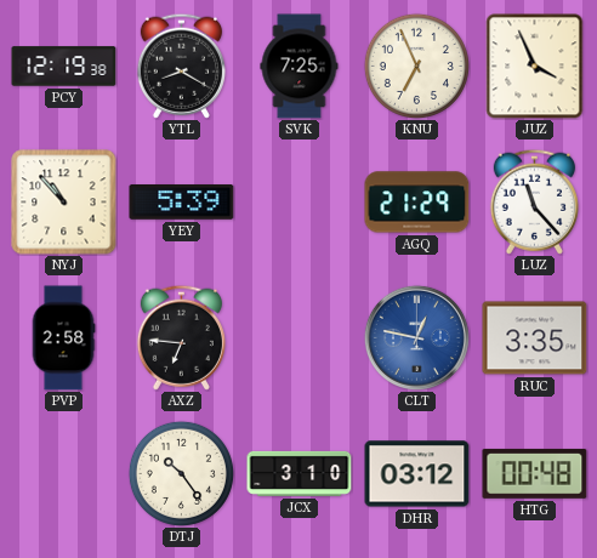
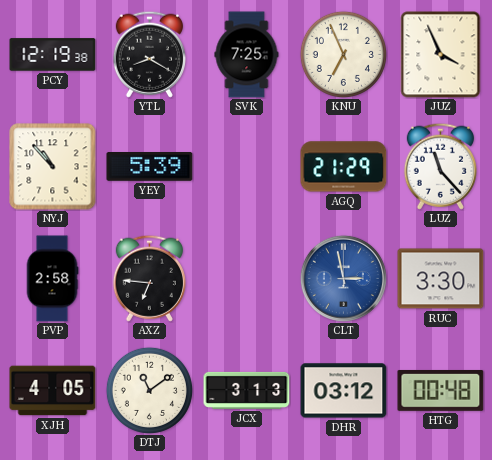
CLT: 12:47 -> 2:58
RUC: 3:35 -> 3:30
XJH: none -> 4:05
DTJ: 10:24 -> 11:09
JCX: 3:10 -> 3:13
